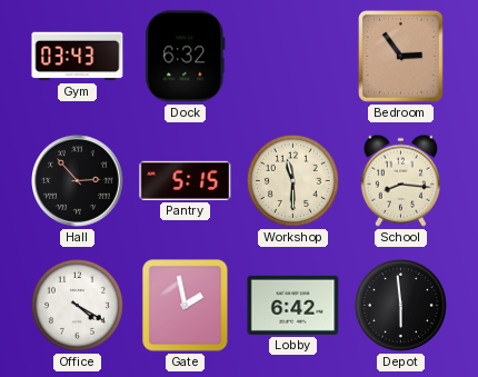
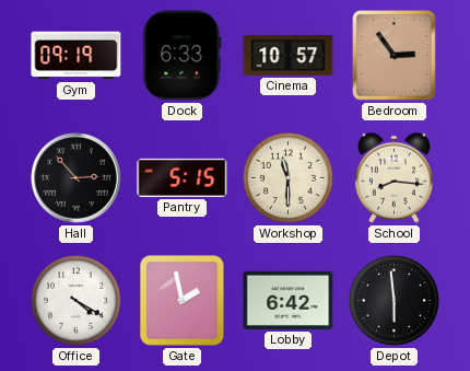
Gym: 03:43 -> 09:19
Dock: 6:32 -> 6:33
Cinema: none -> 10:57
